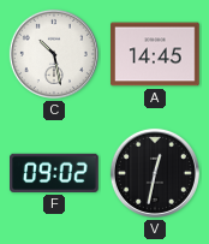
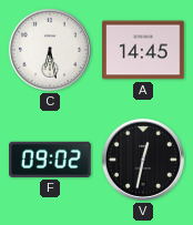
C: 10:28 -> 6:28
